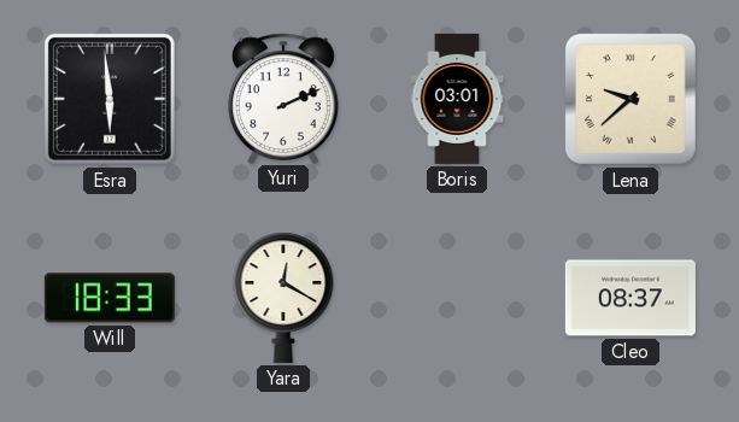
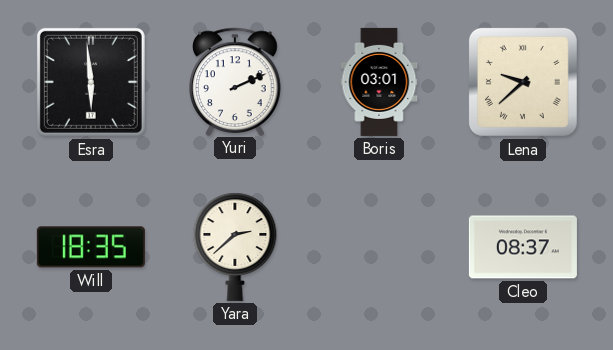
Will: 18:33 -> 18:35
Yara: 12:20 -> 2:38
